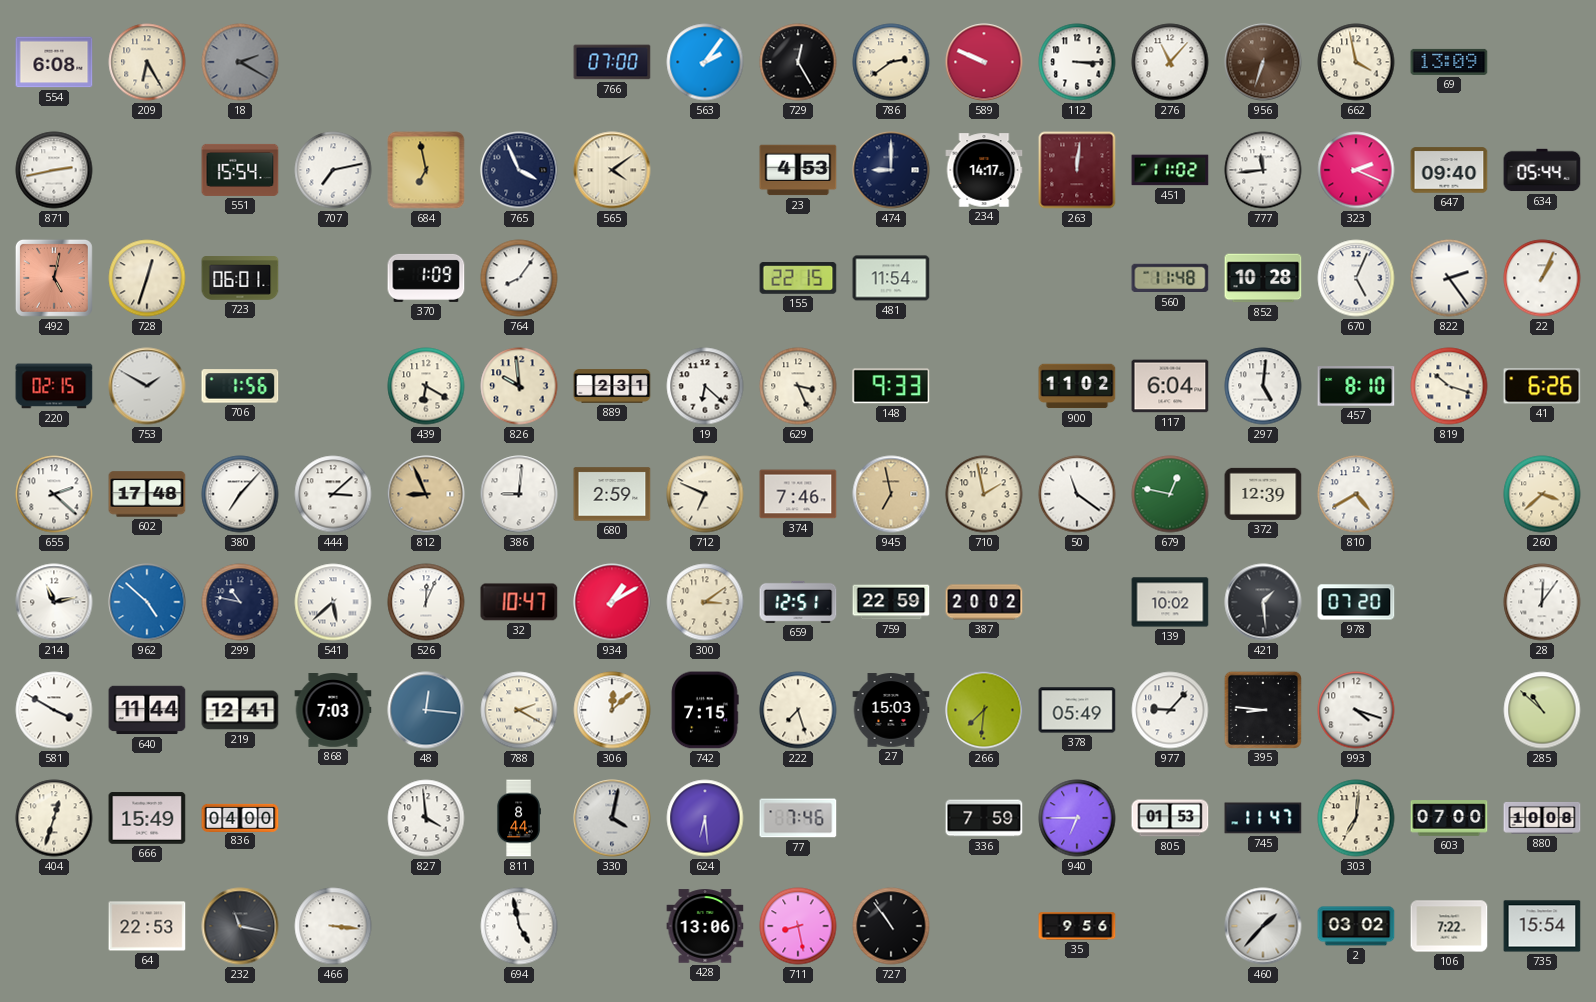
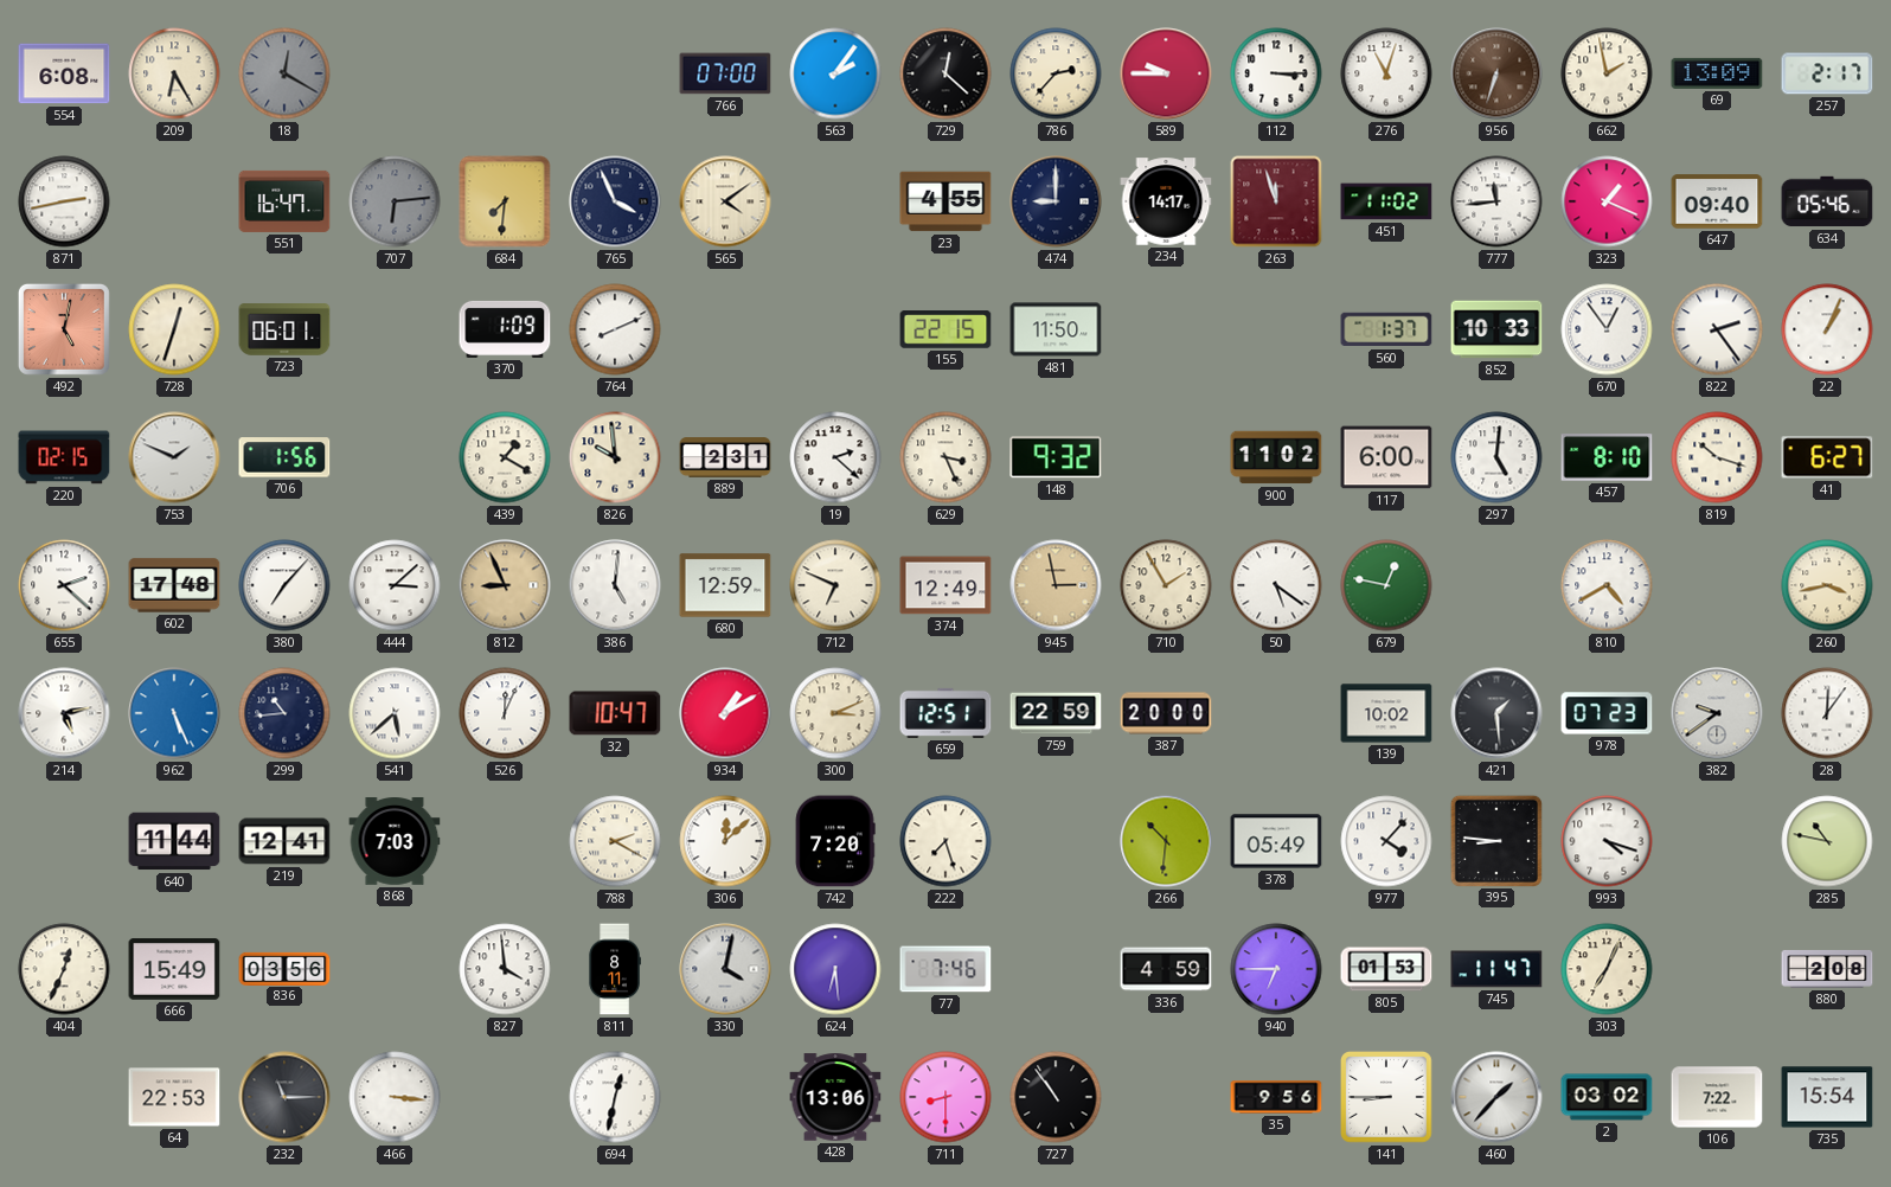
18: 2:20 -> 12:20
729: 12:25 -> 12:22
786: 2:39 -> 2:37
589: 9:49 -> 9:45
276: 11:07 -> 11:03
662: 3:58 -> 1:58
257: none -> 2:17
551: 15:54 -> 16:47
707: 7:13 -> 6:14
707 dial: white -> grey
684: 6:58 -> 7:31
23: 4:53 -> 4:55
263: 12:01 -> 11:57
323: 2:19 -> 1:19
634: 05:44 -> 05:46
764: 8:06 -> 8:11
481: 11:54 -> 11:50
560: 11:48 -> 1:37
852: 10:28 -> 10:33
670: 5:04 -> 12:54
753: 1:50 -> 1:49
439: 6:20 -> 1:20
19: 6:22 -> 2:22
148: 9:33 -> 9:32
117: 6:04 -> 6:00
41: 6:26 -> 6:27
386: 9:01 -> 5:01
680: 2:59 -> 12:59
374: 7:46 -> 12:49
945: 6:58 -> 2:58
710: 1:58 -> 1:55
50: 11:21 -> 5:21
372: 12:39 -> none
260: 3:38 -> 3:43
214: 11:13 -> 5:13
962: 4:52 -> 5:26
299: 10:47 -> 10:44
300: 3:09 -> 3:11
387: 20:02 -> 20:00
978: 07:20 -> 07:23
382: none -> 9:39
581: 3:50 -> none
48: 12:16 -> none
742: 7:15 -> 7:20
27: 15:03 -> none
266: 7:31 -> 10:31
977: 9:07 -> 4:07
285: 10:52 -> 10:47
404: 12:33 -> 12:34
836: 04:00 -> 03:56
811: 8:44 -> 8:11
336: 7:59 -> 4:59
303: 7:01 -> 7:04
603: 07:00 -> none
880: 10:08 -> 2:08
232: 11:17 -> 11:15
694: 4:58 -> 12:32
711: 8:28 -> 8:30
141: none -> 8:45
